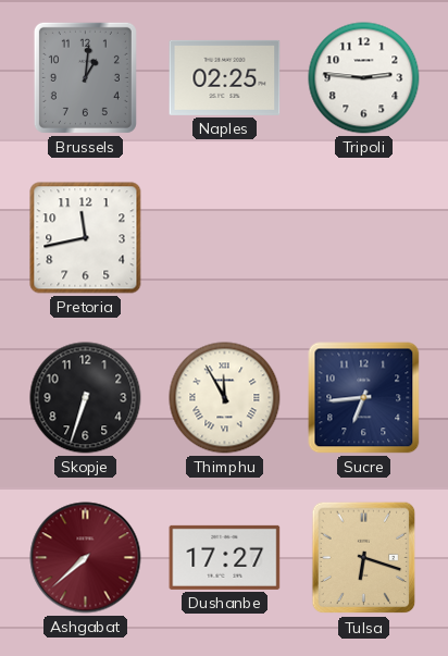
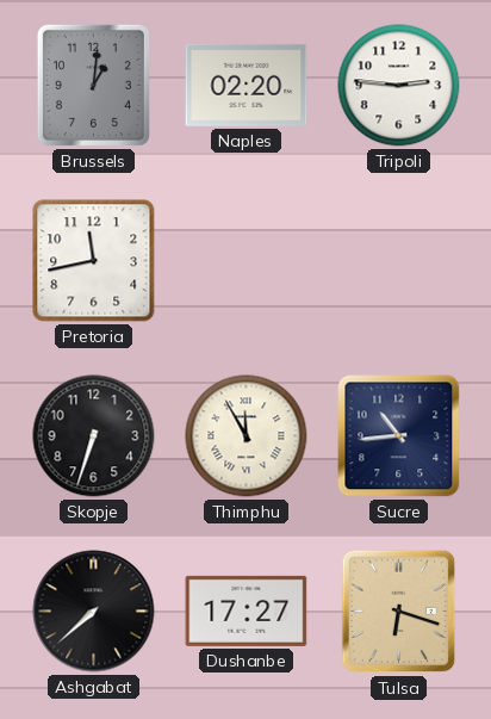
Naples: 02:25 -> 02:20
Sucre: 6:44 -> 10:44
Ashgabat dial: burgundy -> black
